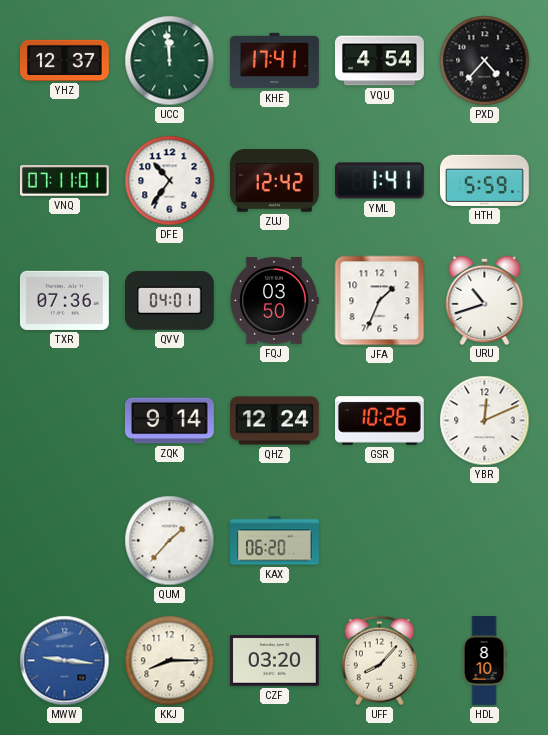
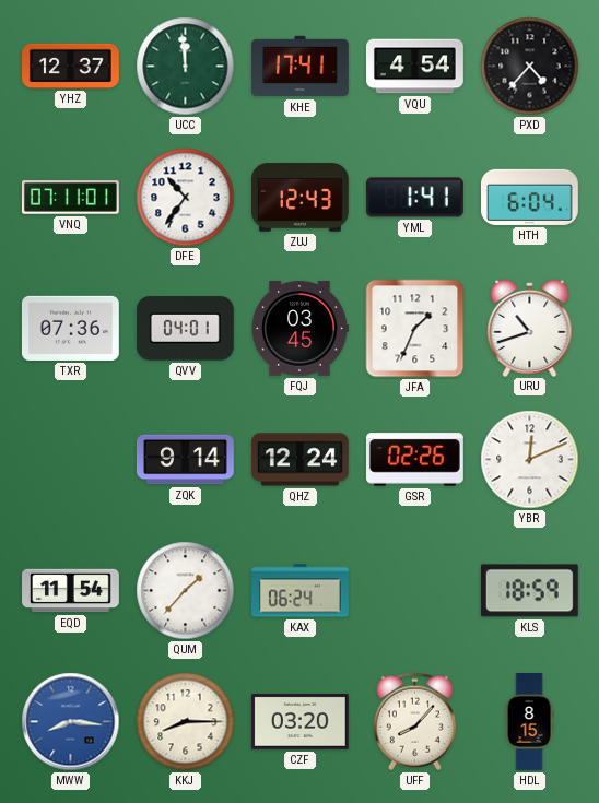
ZUJ: 12:42 -> 12:43
HTH: 5:59 -> 6:04
FQJ: 03:50 -> 03:45
GSR: 10:26 -> 02:26
EQD: none -> 11:54
KAX: 06:20 -> 06:24
KLS: none -> 18:59
MWW: 9:16 -> 8:16
HDL: 8:10 -> 8:15
